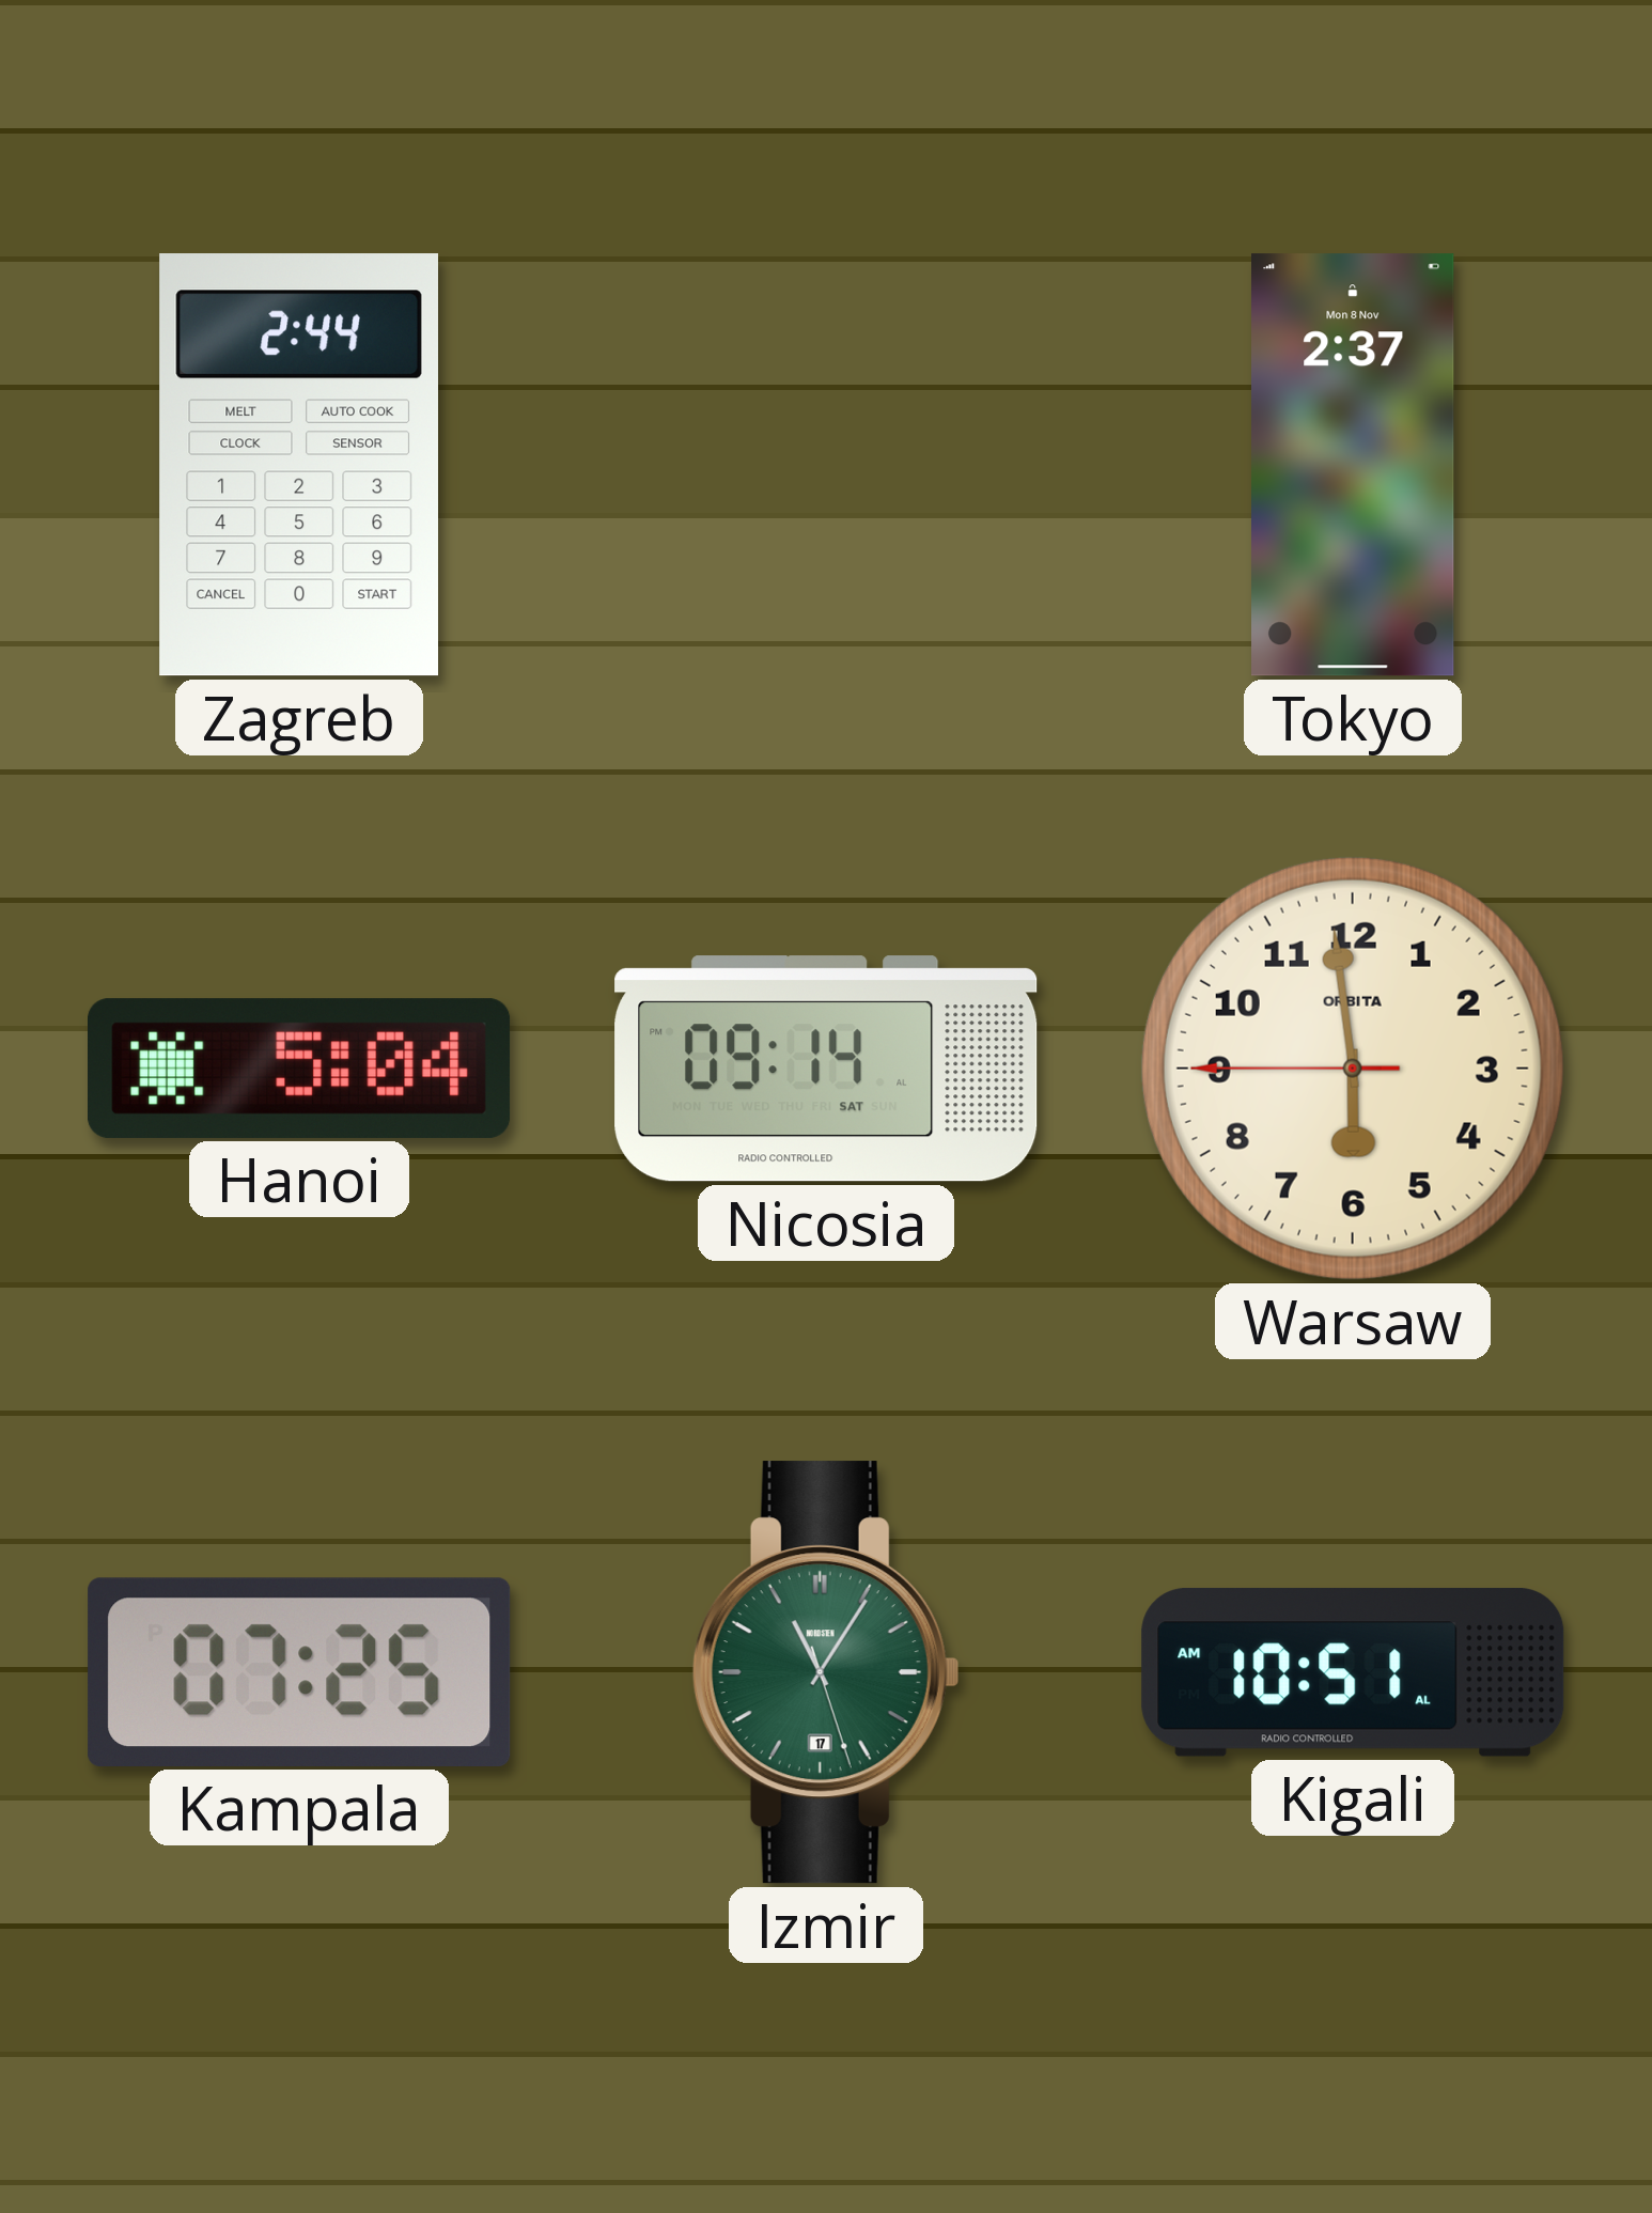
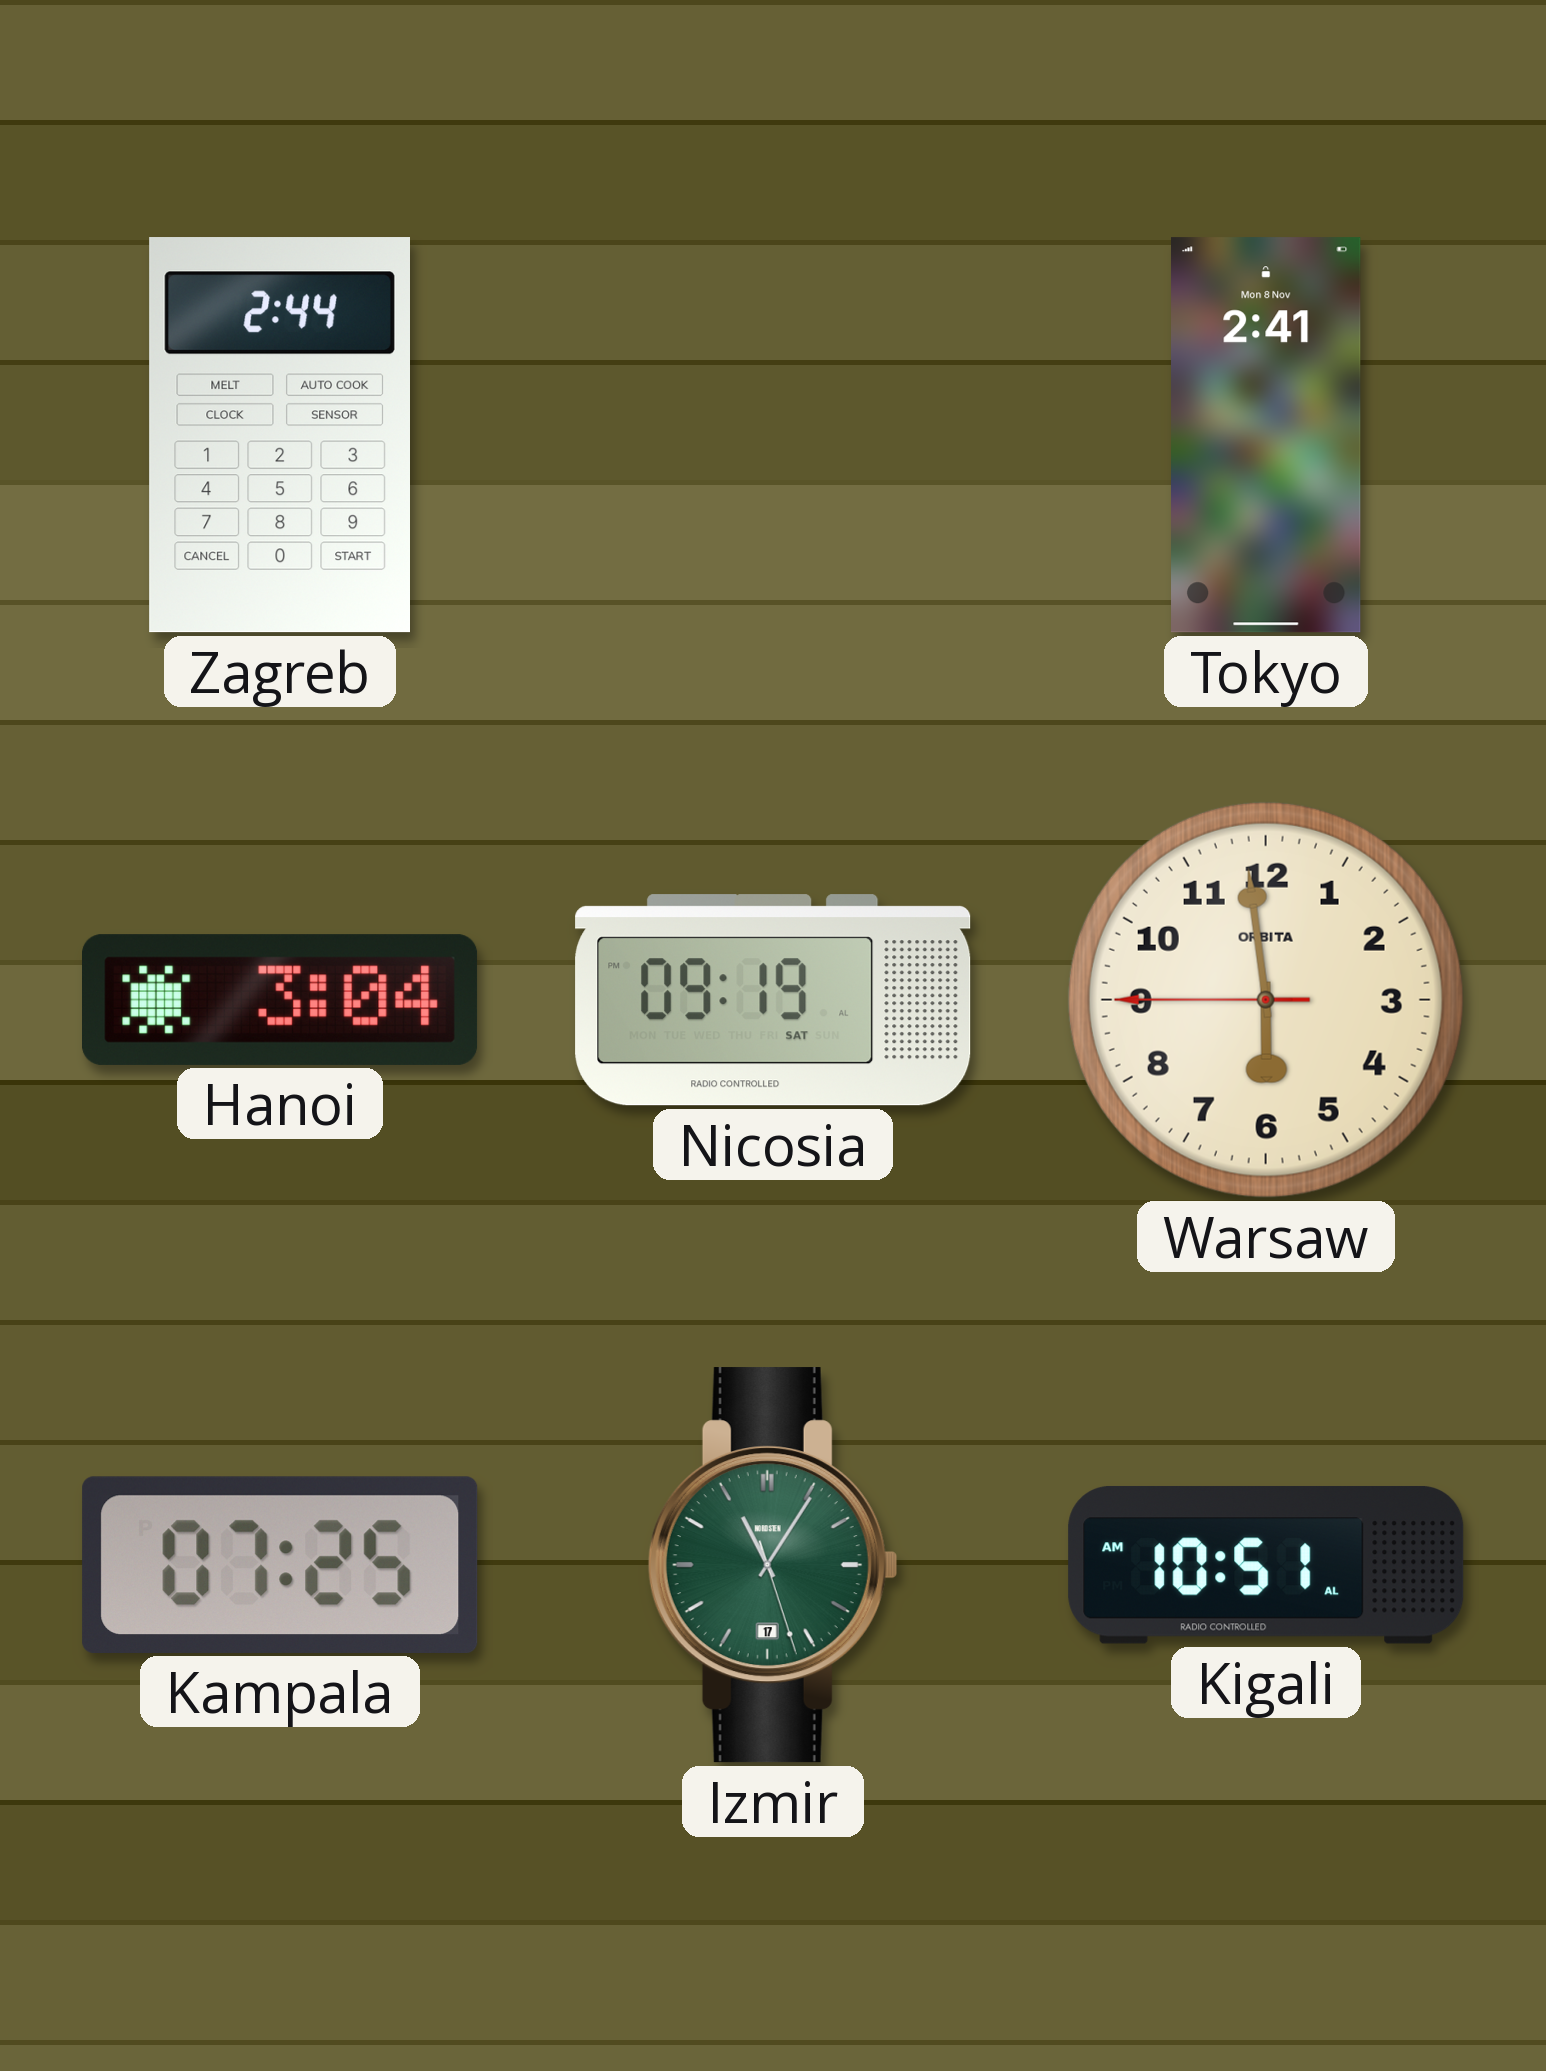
Tokyo: 2:37 -> 2:41
Hanoi: 5:04 -> 3:04
Nicosia: 09:14 -> 09:19
